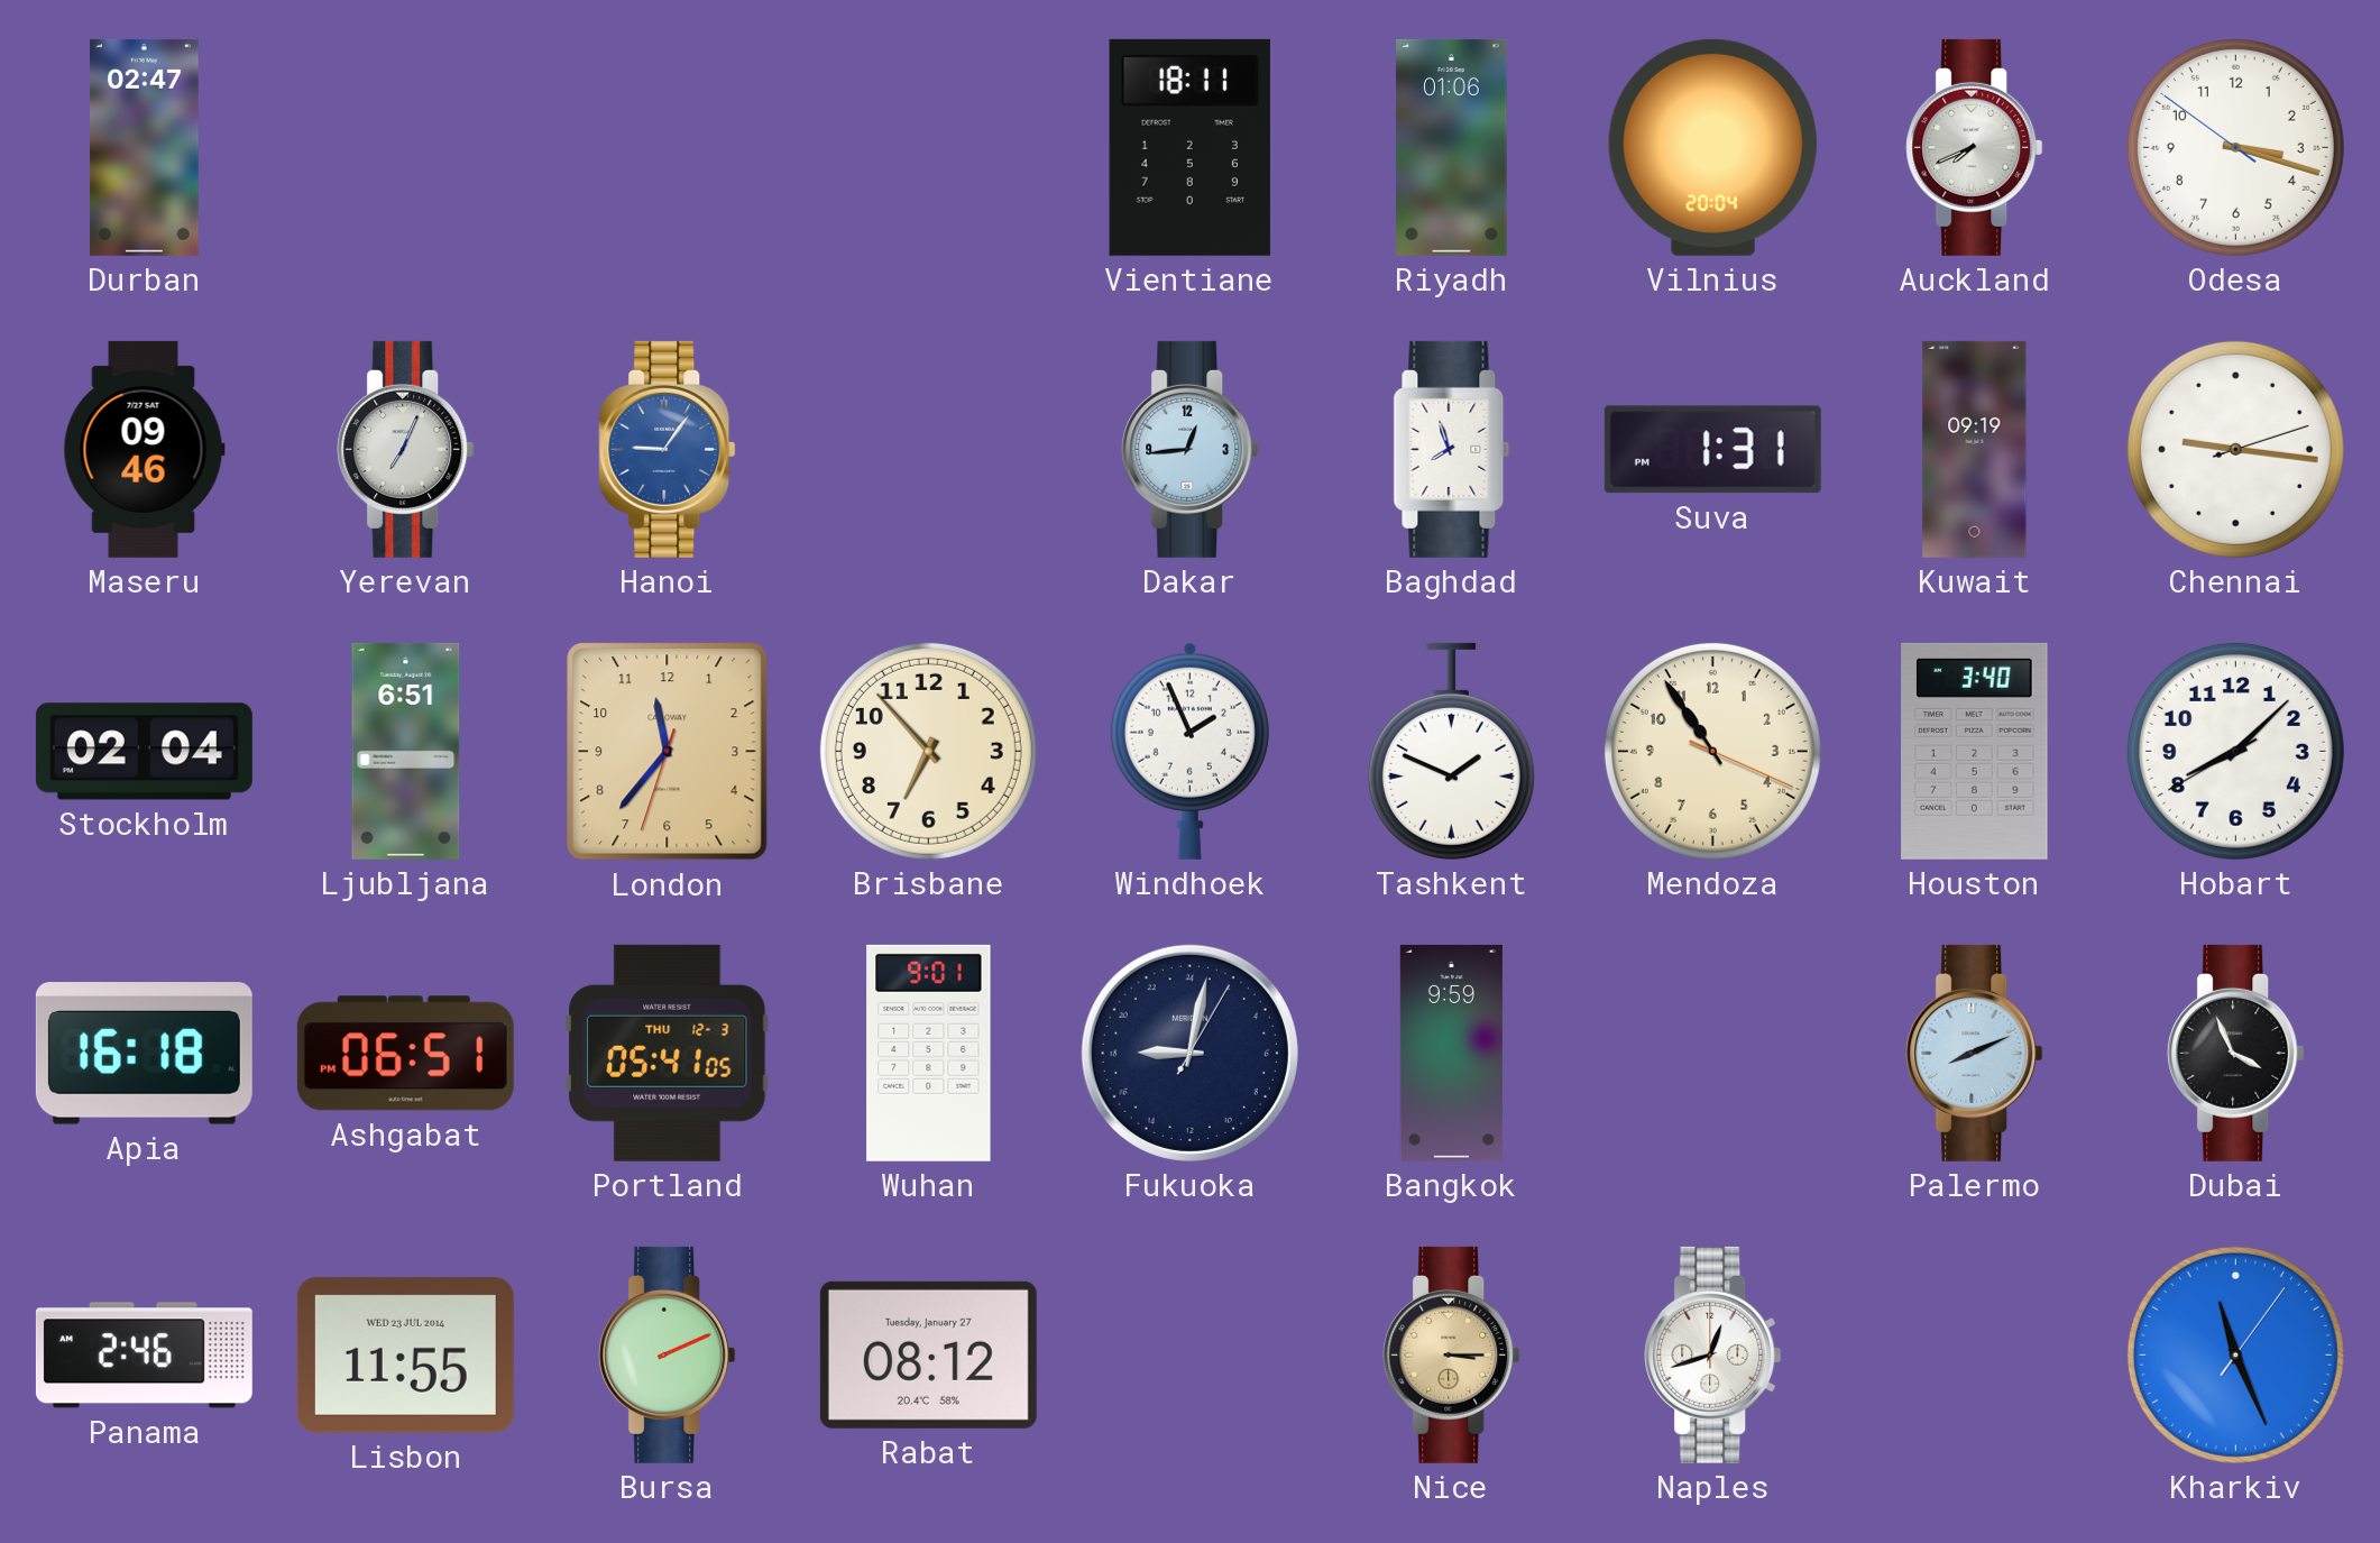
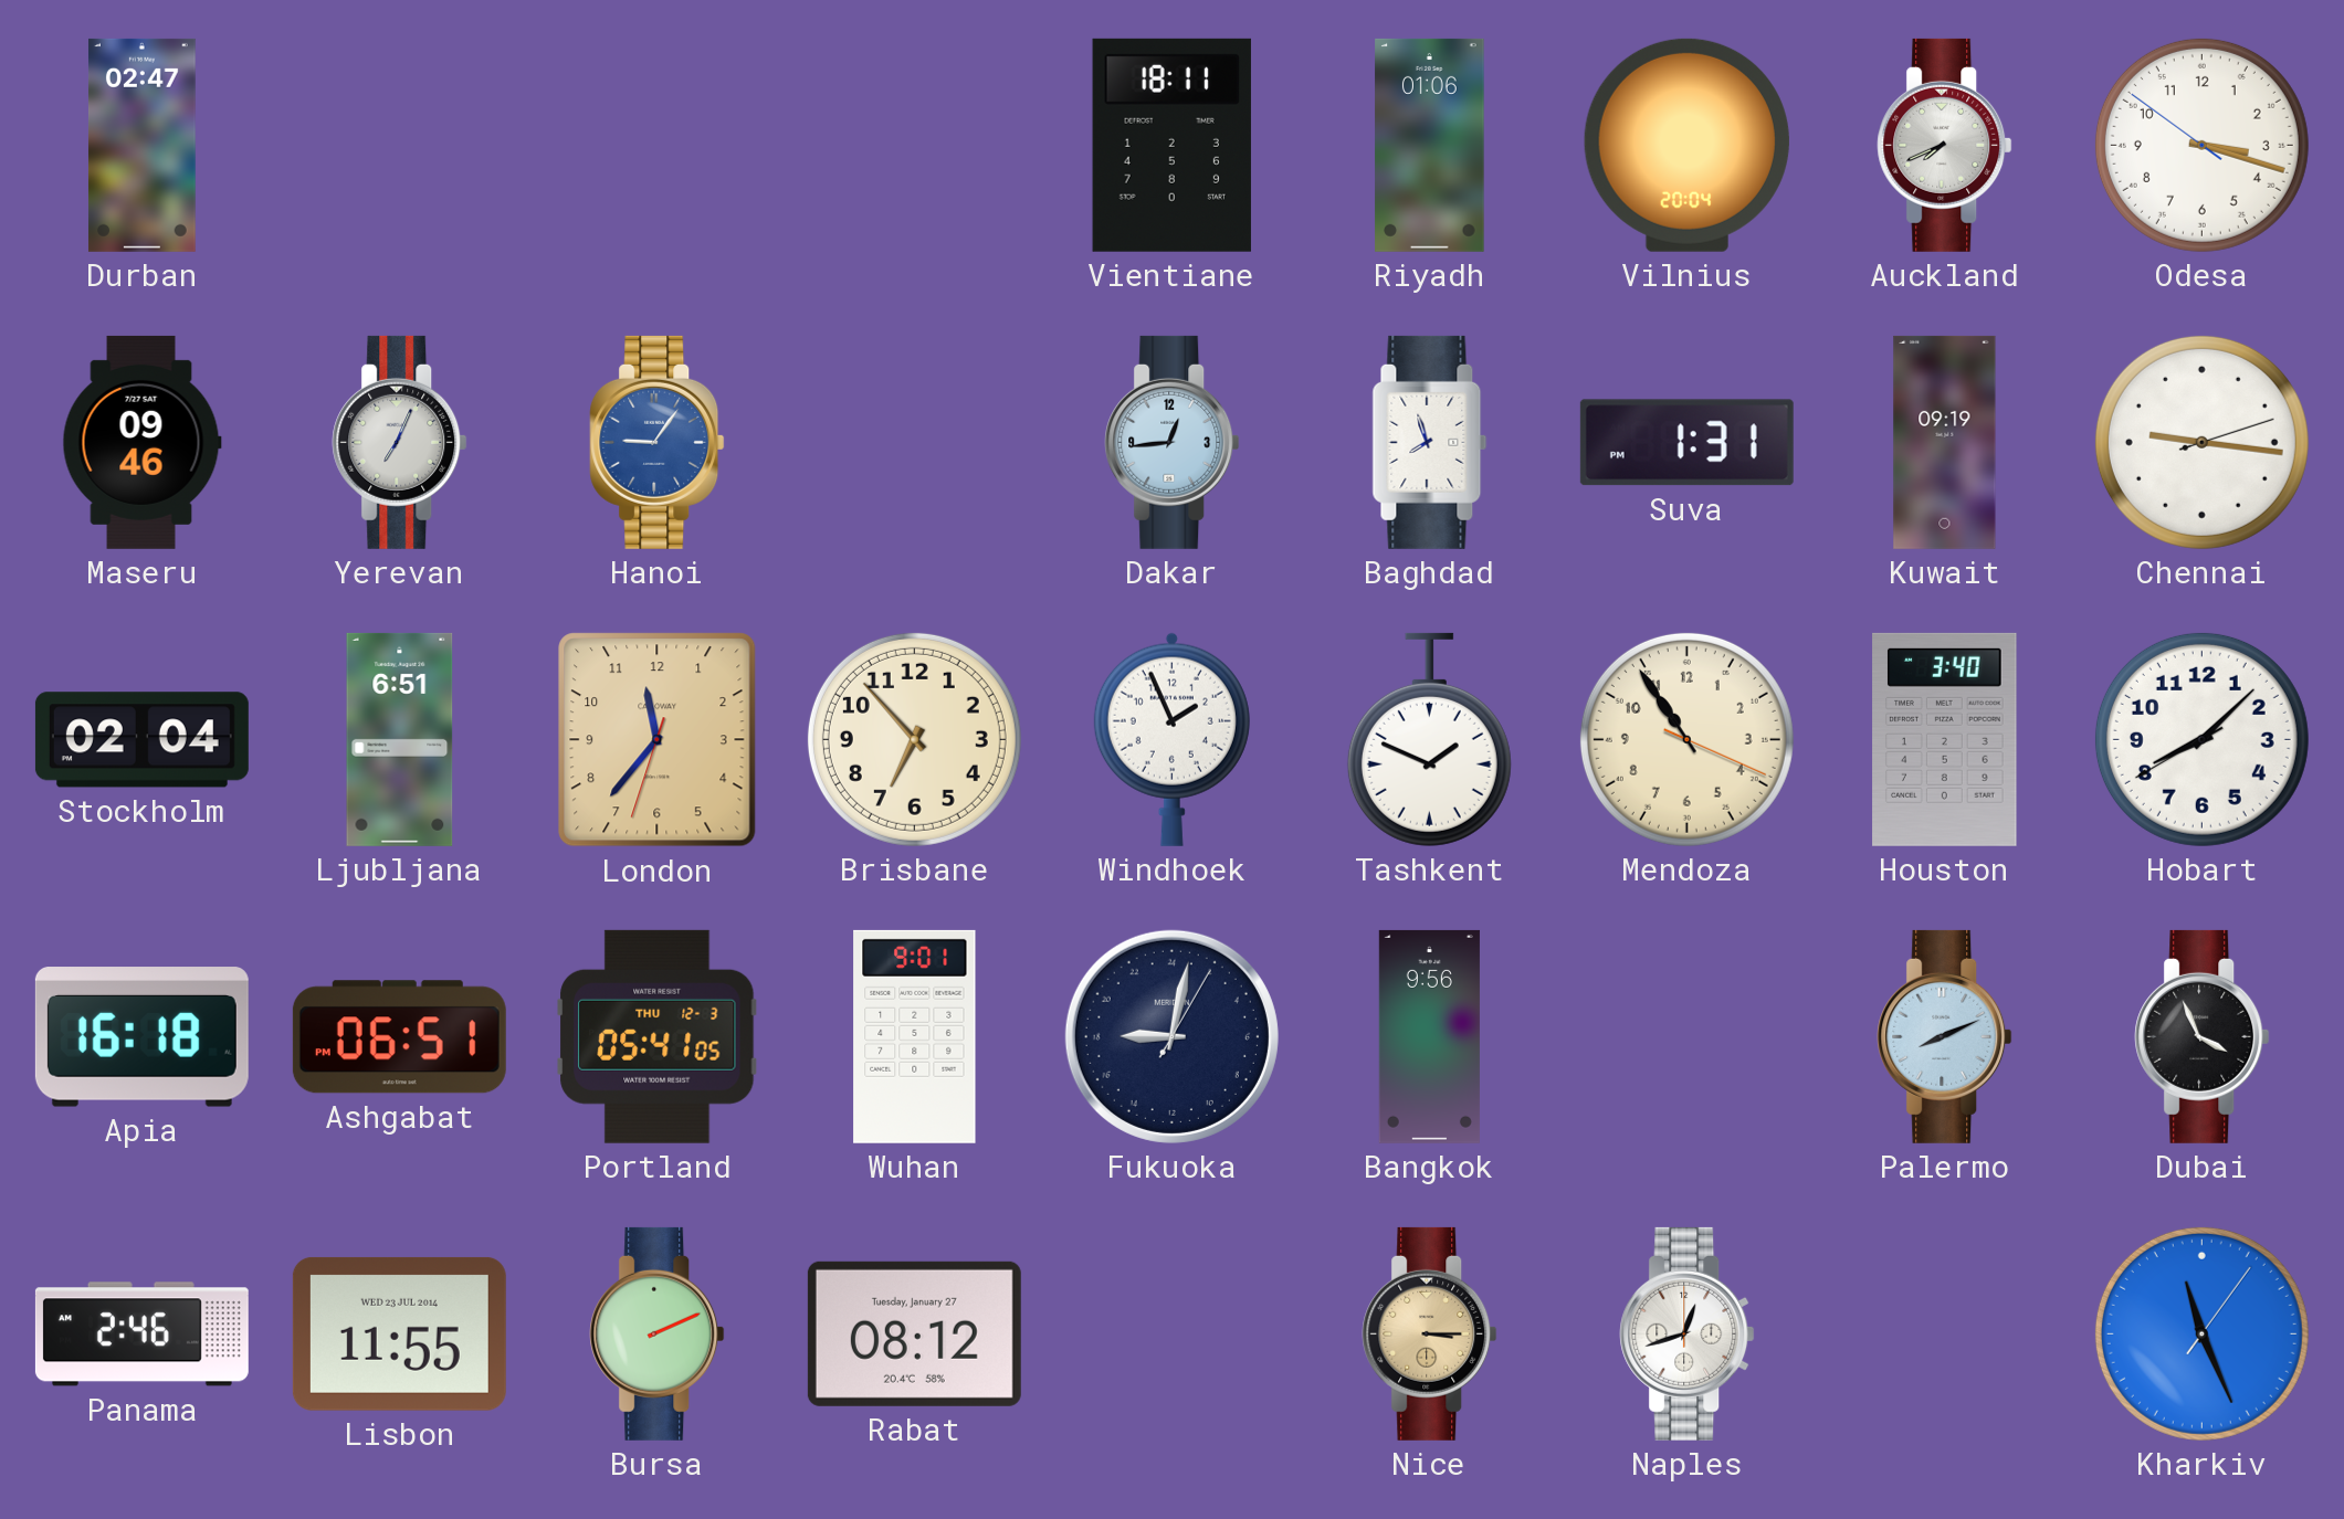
Bangkok: 9:59 -> 9:56
